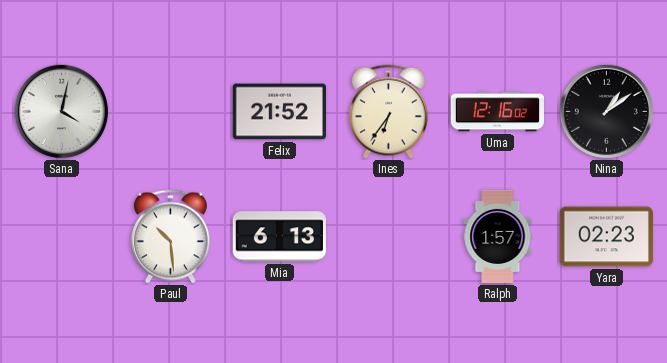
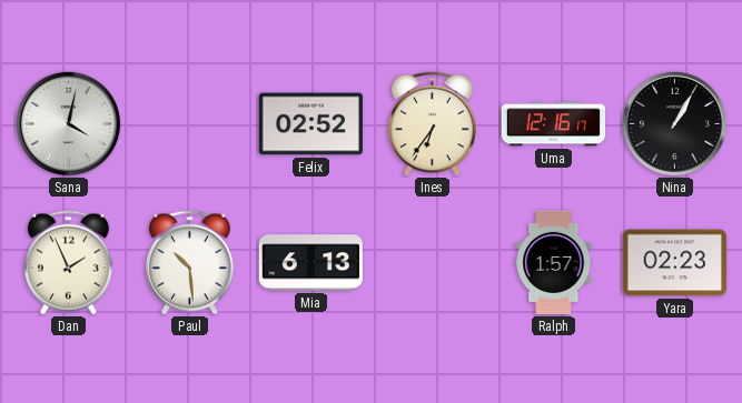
Felix: 21:52 -> 02:52
Uma: 12:16:02 -> 12:16:17
Nina: 1:09 -> 1:05
Dan: none -> 1:56
